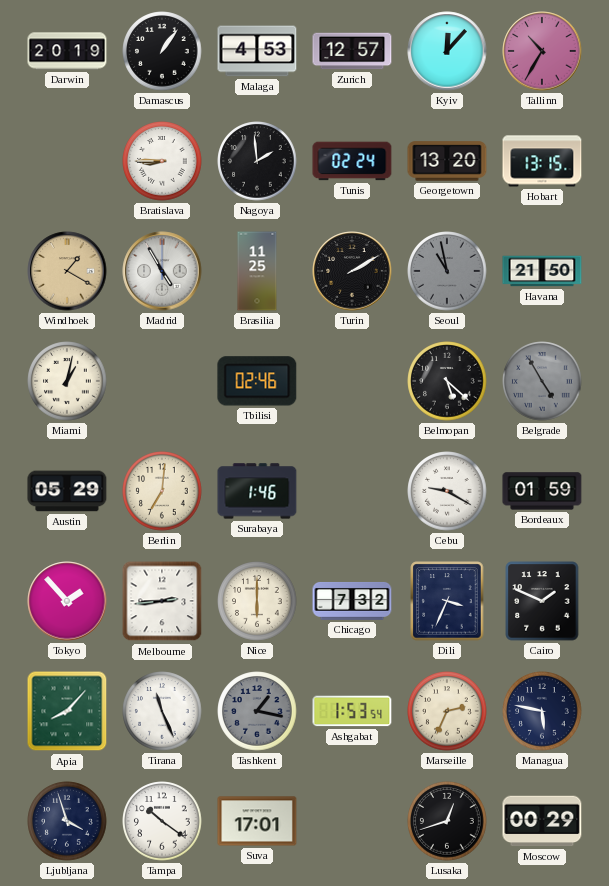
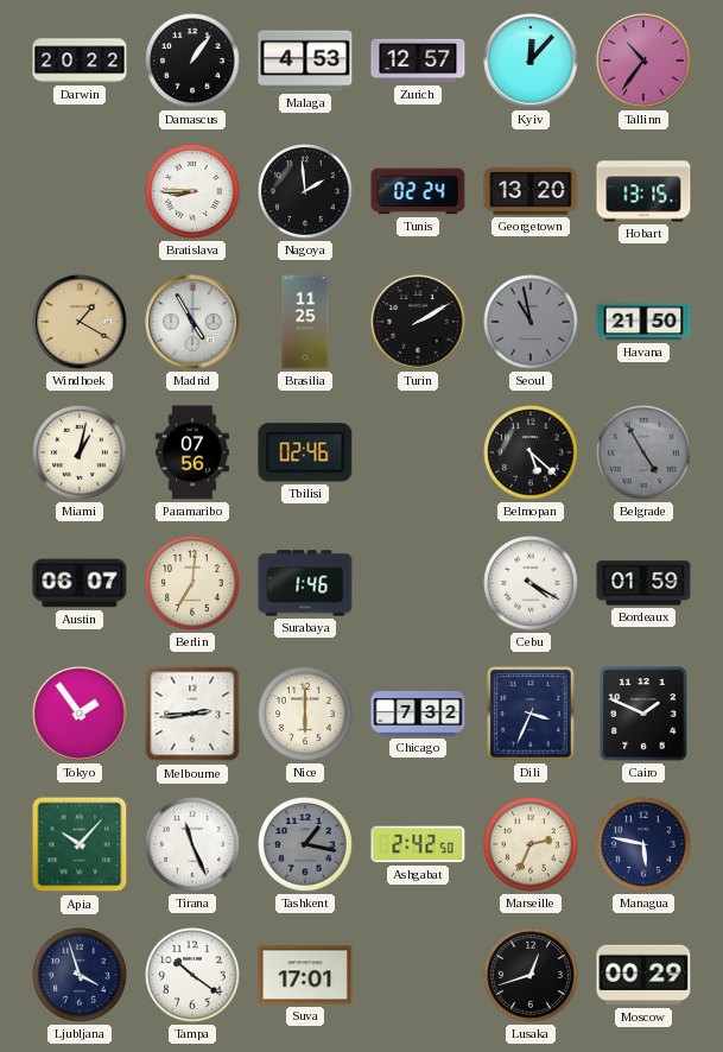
Darwin: 20:19 -> 20:22
Tallinn: 10:35 -> 10:36
Paramaribo: none -> 07:56
Austin: 05:29 -> 06:07
Cebu: 9:20 -> 4:20
Tokyo: 1:53 -> 1:54
Apia: 8:07 -> 10:07
Ashgabat: 1:53 -> 2:42
